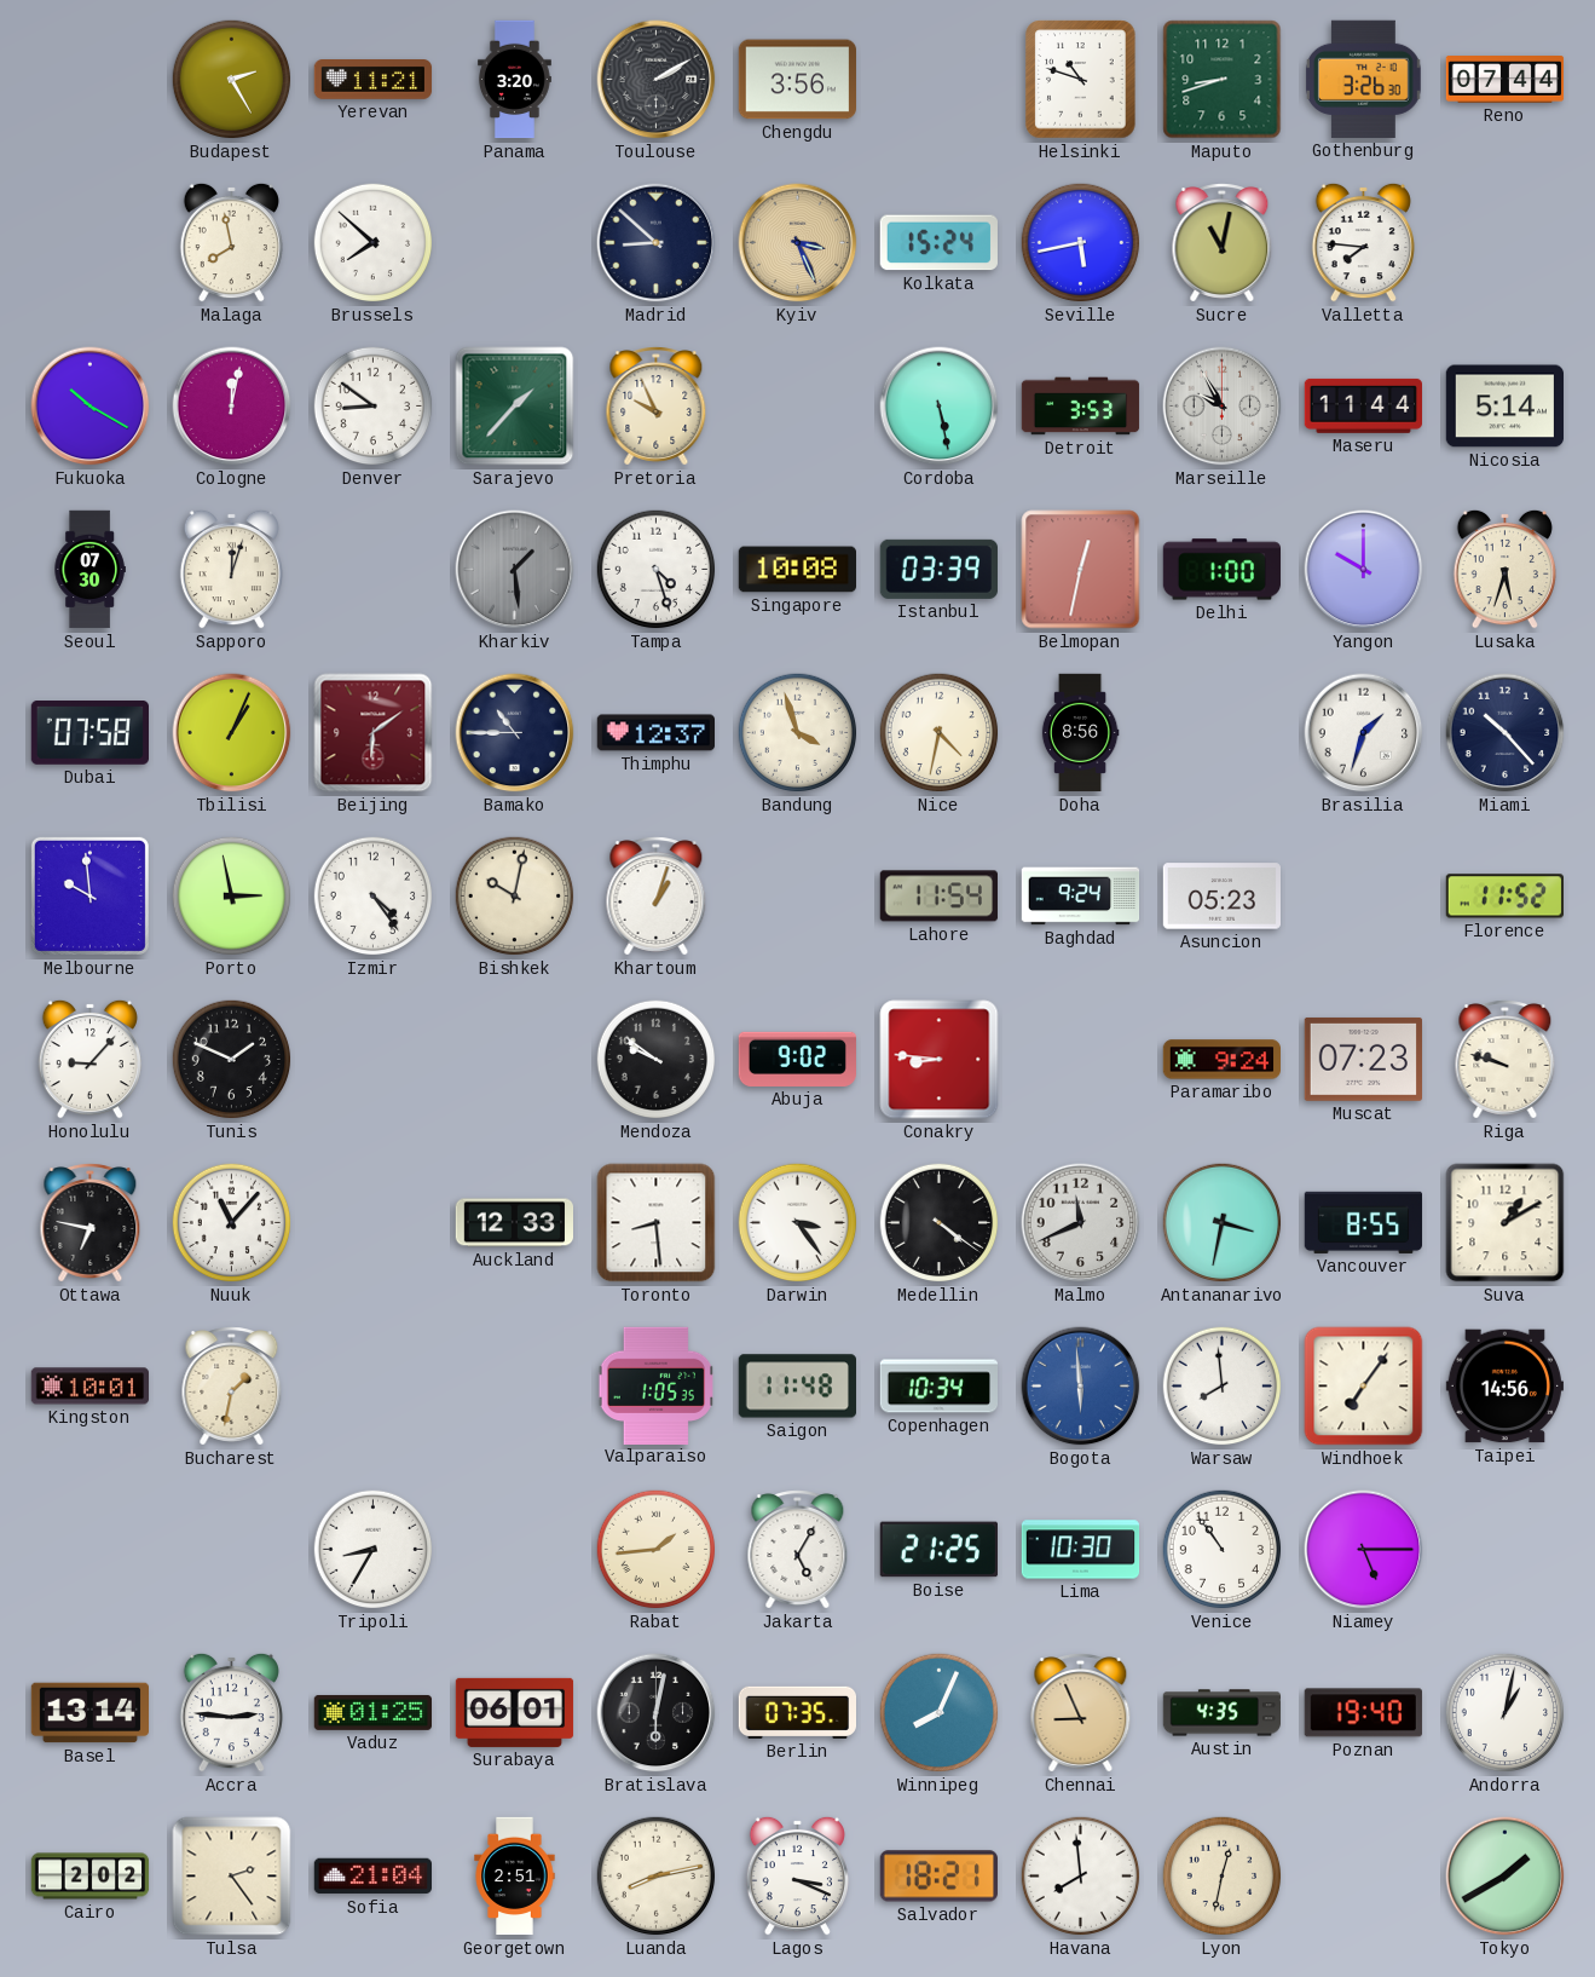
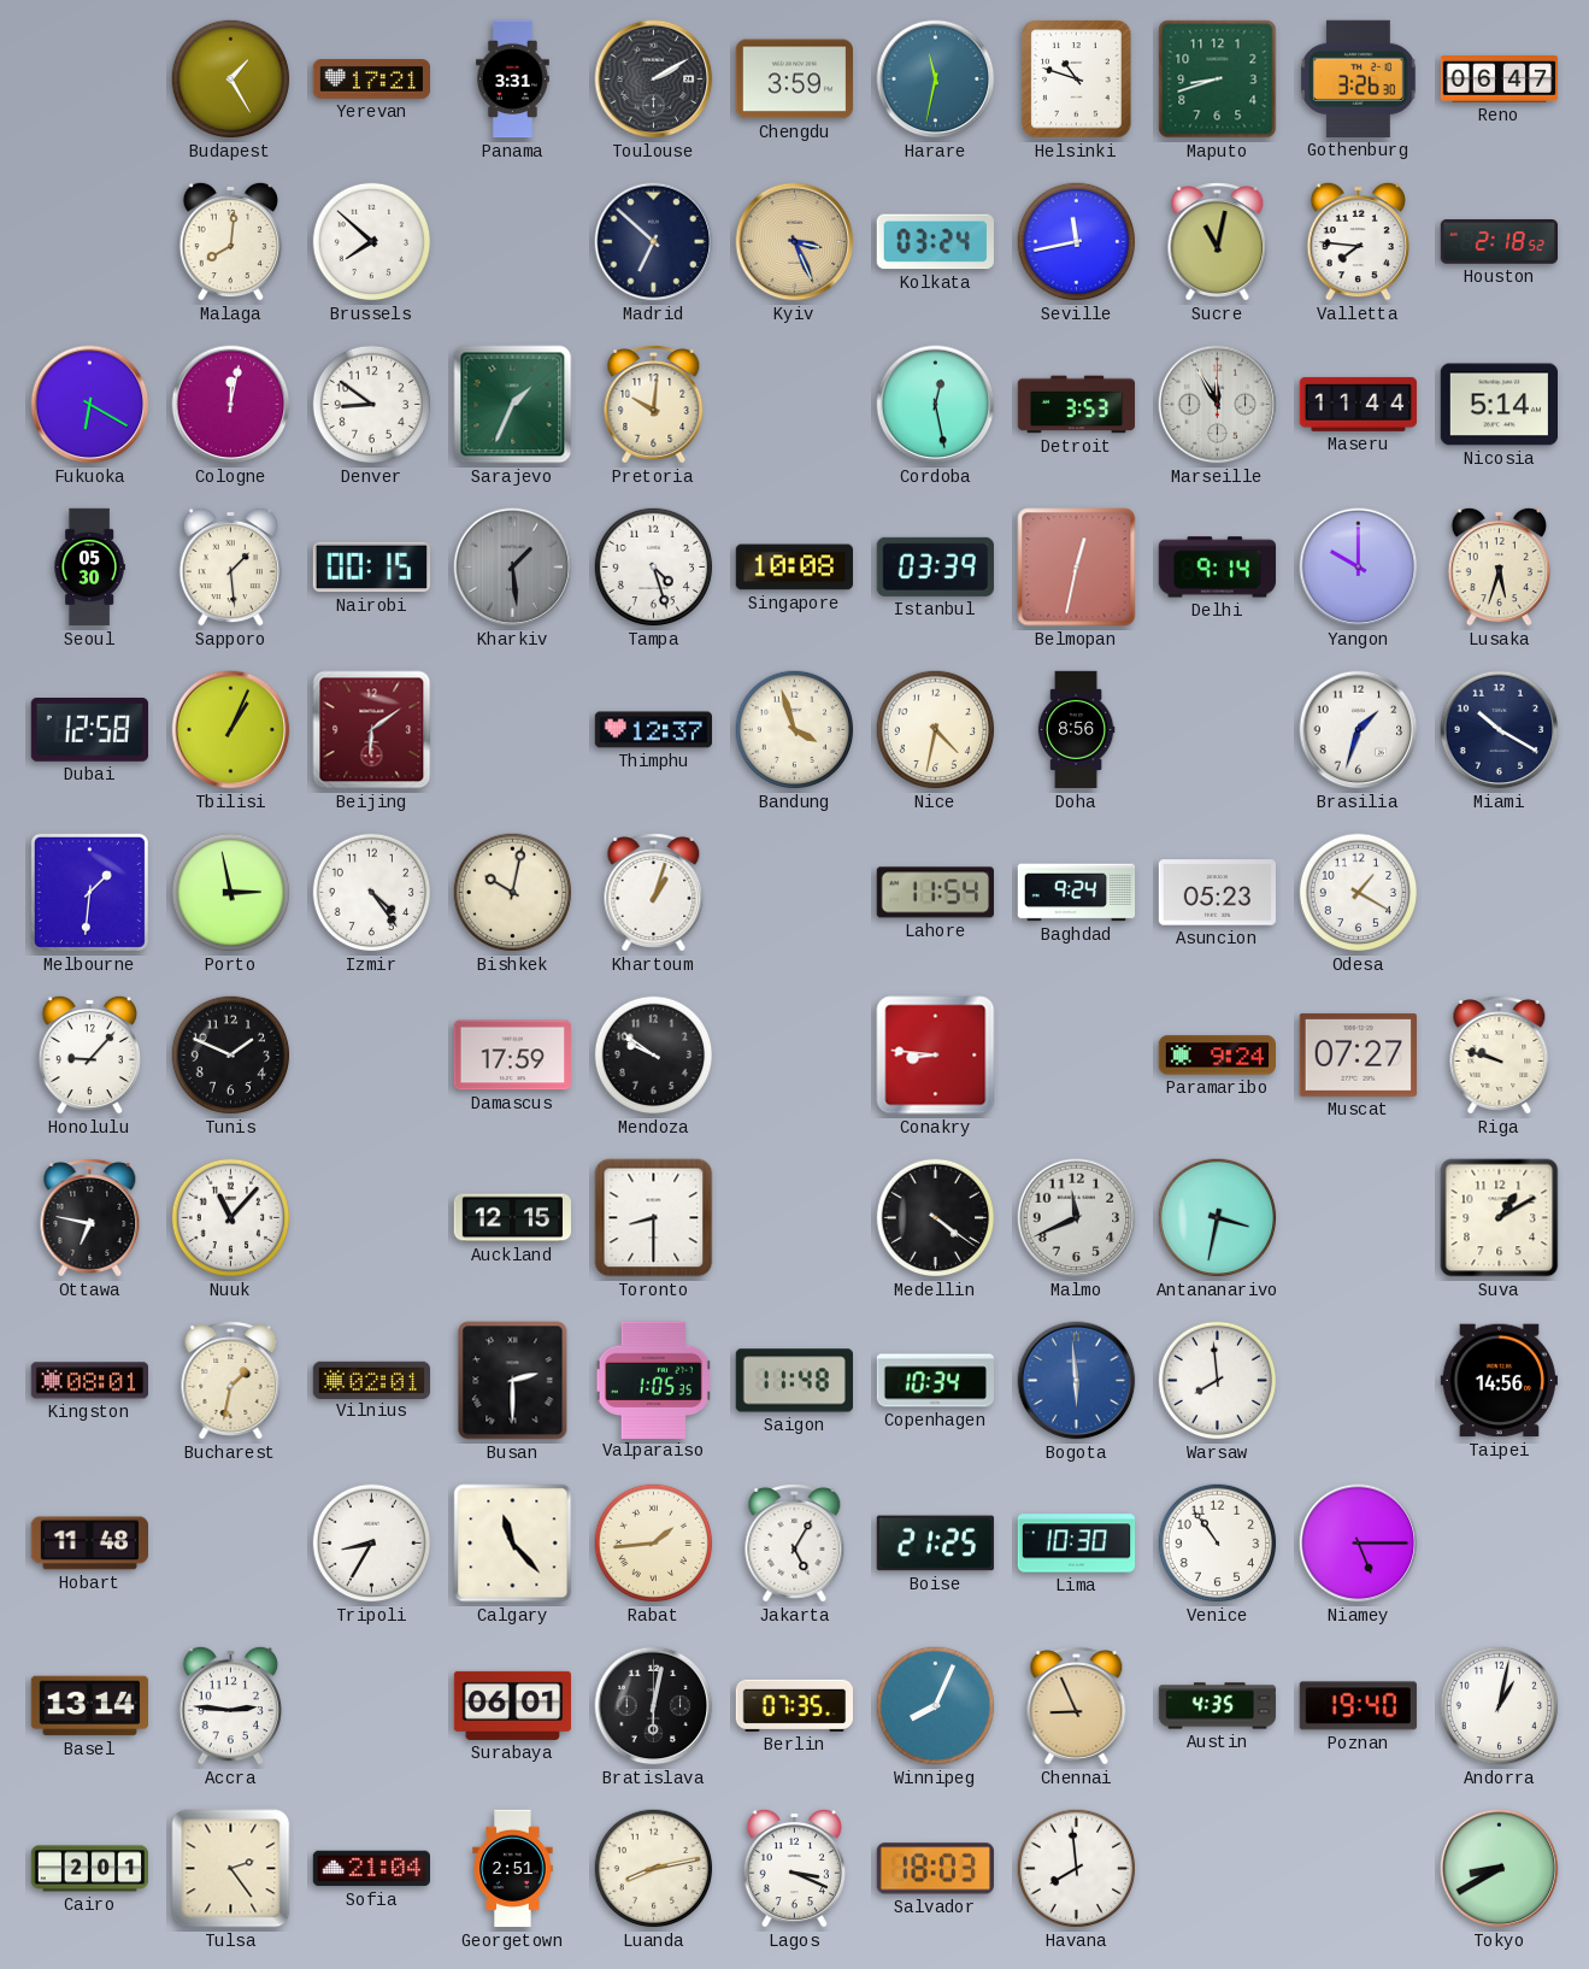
Budapest: 2:25 -> 1:25
Yerevan: 11:21 -> 17:21
Panama: 3:20 -> 3:31
Chengdu: 3:56 -> 3:59
Harare: none -> 11:32
Reno: 07:44 -> 06:47
Malaga: 7:58 -> 8:01
Madrid: 8:52 -> 6:52
Kolkata: 15:24 -> 03:24
Seville: 5:43 -> 11:43
Houston: none -> 2:18
Fukuoka: 10:20 -> 6:20
Sarajevo: 1:37 -> 1:34
Pretoria: 9:56 -> 10:01
Cordoba: 5:28 -> 12:28
Marseille: 9:55 -> 11:55
Seoul: 07:30 -> 05:30
Sapporo: 12:03 -> 1:29
Nairobi: none -> 00:15
Delhi: 1:00 -> 9:14
Dubai: 07:58 -> 12:58
Bamako: 10:45 -> none
Miami: 10:23 -> 10:20
Melbourne: 9:59 -> 1:31
Odesa: none -> 1:20
Florence: 11:52 -> none
Damascus: none -> 17:59
Abuja: 9:02 -> none
Muscat: 07:23 -> 07:27
Auckland: 12:33 -> 12:15
Toronto: 8:29 -> 8:30
Darwin: 3:24 -> none
Vancouver: 8:55 -> none
Kingston: 10:01 -> 08:01
Vilnius: none -> 02:01
Busan: none -> 2:30
Windhoek: 7:06 -> none
Hobart: none -> 11:48
Calgary: none -> 11:23
Vaduz: 01:25 -> none
Cairo: 2:02 -> 2:01
Salvador: 18:21 -> 18:03
Lyon: 12:32 -> none
Tokyo: 1:40 -> 8:40
